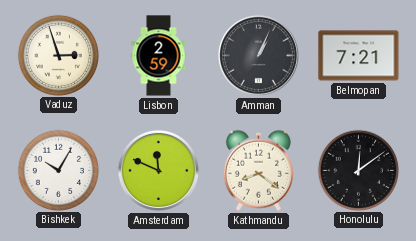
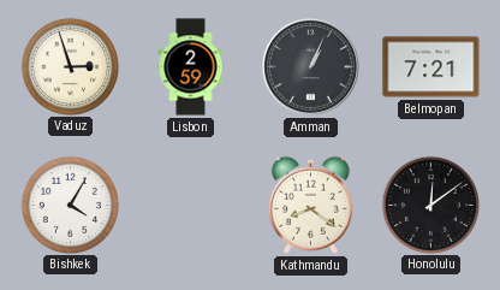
Bishkek: 10:05 -> 4:05
Amsterdam: 11:49 -> none
